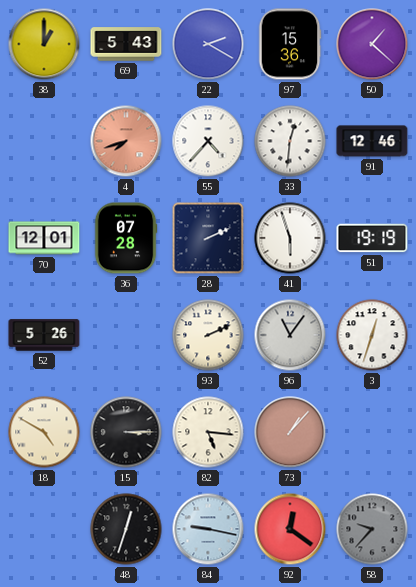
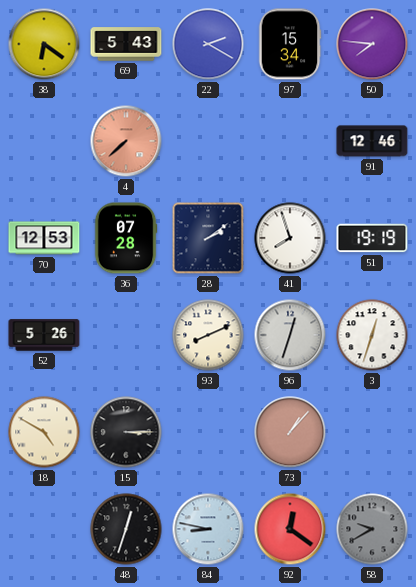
38: 1:00 -> 6:21
97: 15:36 -> 15:34
50: 1:22 -> 7:46
4: 7:42 -> 7:38
55: 4:37 -> none
33: 12:31 -> none
70: 12:01 -> 12:53
28: 2:11 -> 2:09
41: 5:57 -> 7:57
93: 2:11 -> 8:11
96: 11:06 -> 12:33
82: 5:16 -> none
84: 9:17 -> 8:47
58: 9:37 -> 9:40
